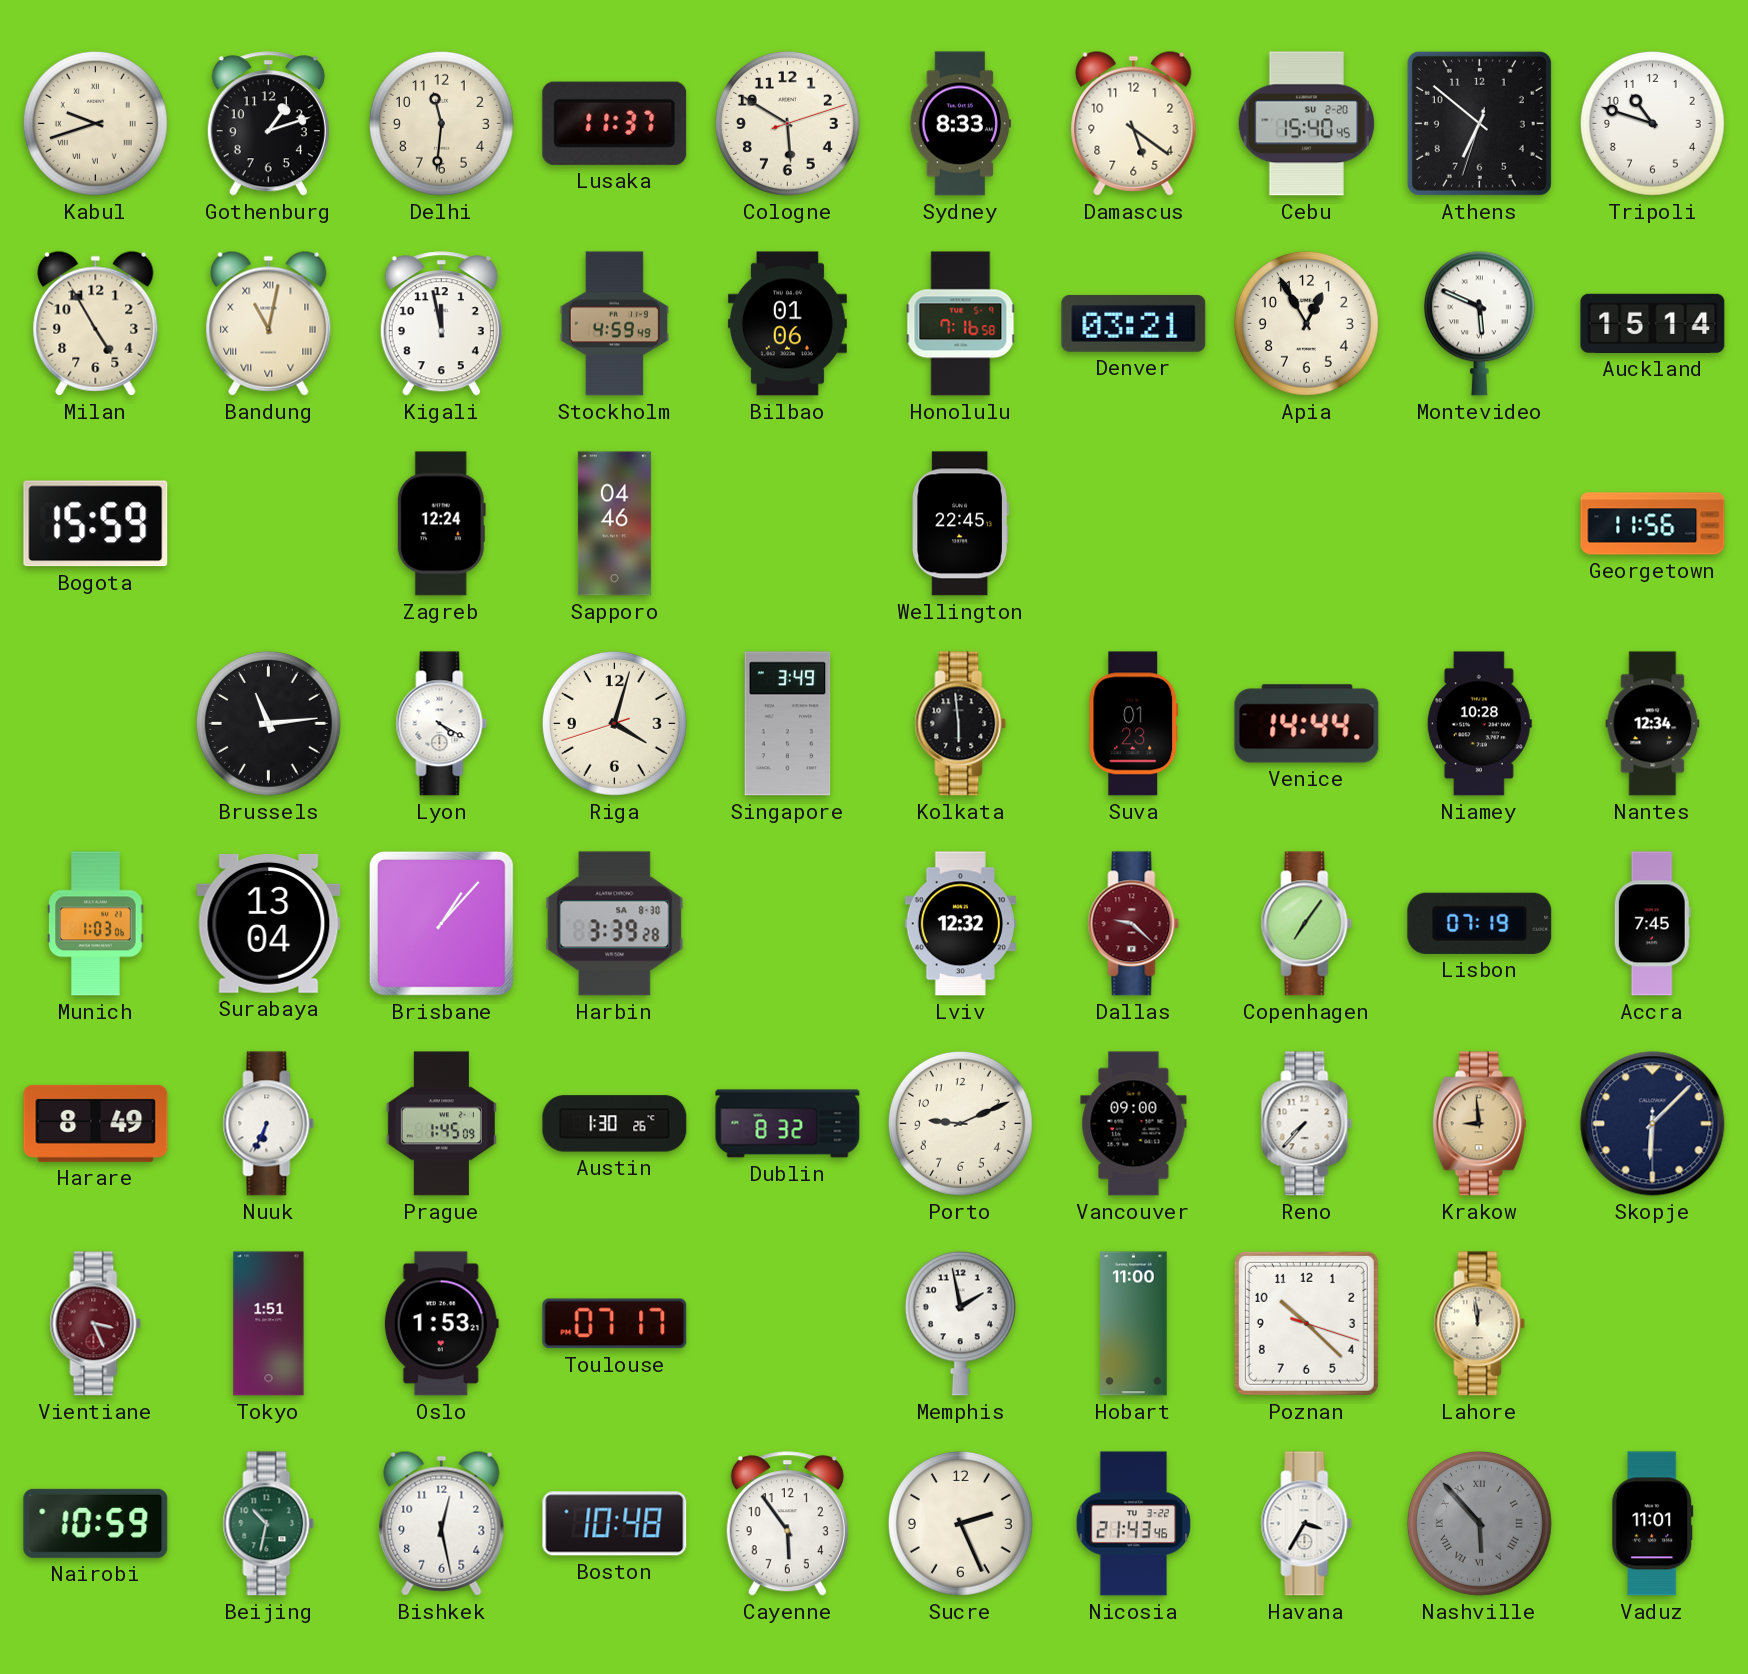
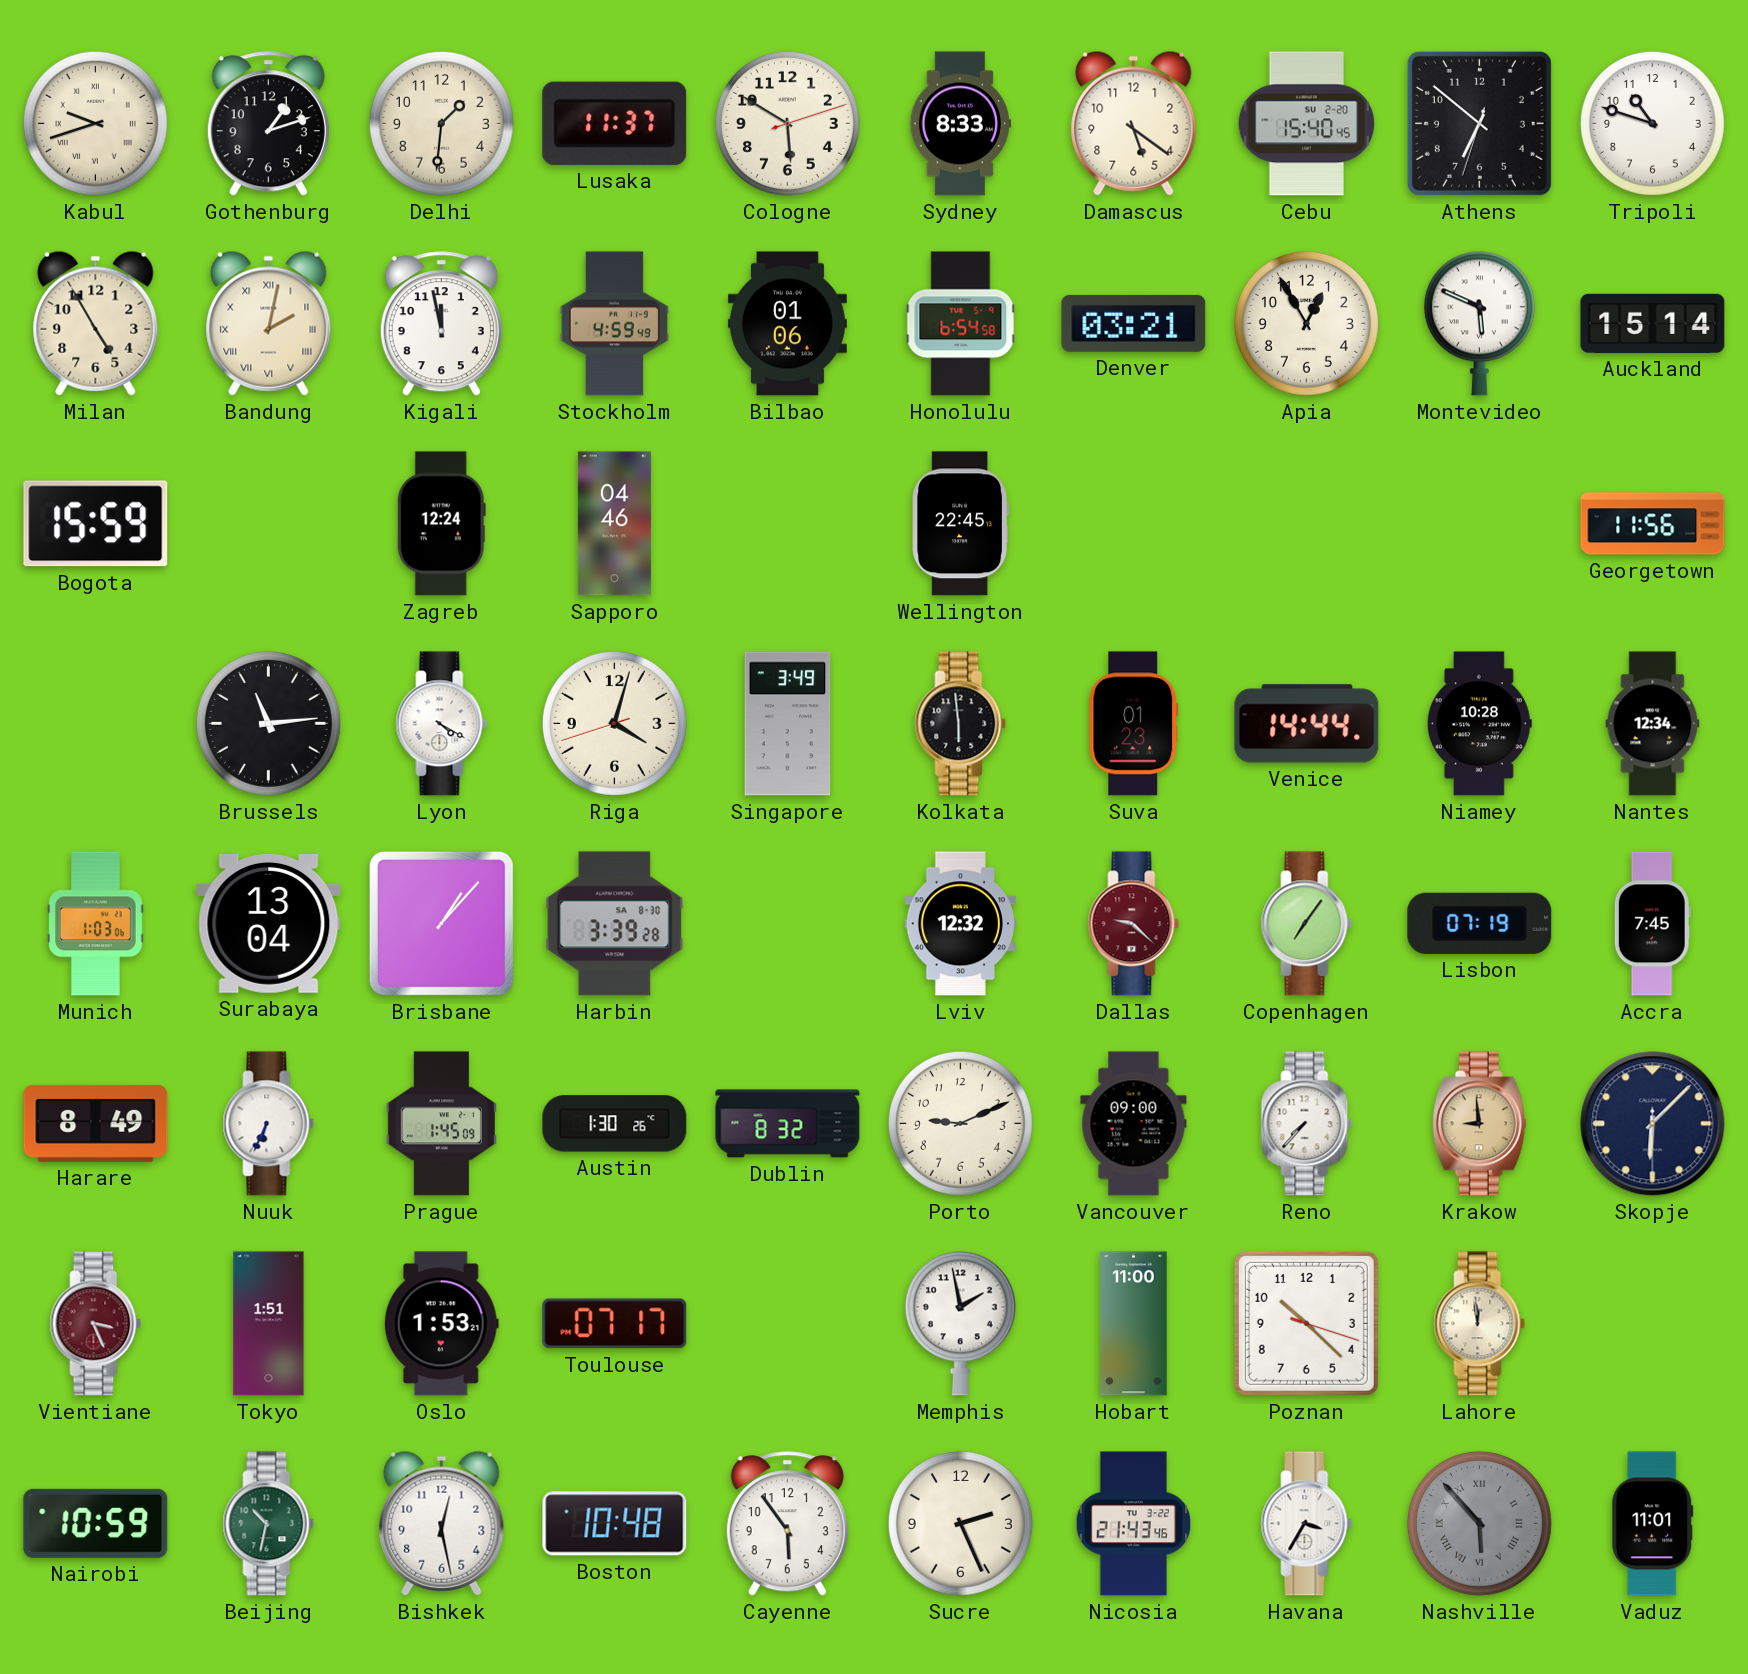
Delhi: 11:31 -> 1:31
Bandung: 11:02 -> 2:02
Honolulu: 7:16 -> 6:54
